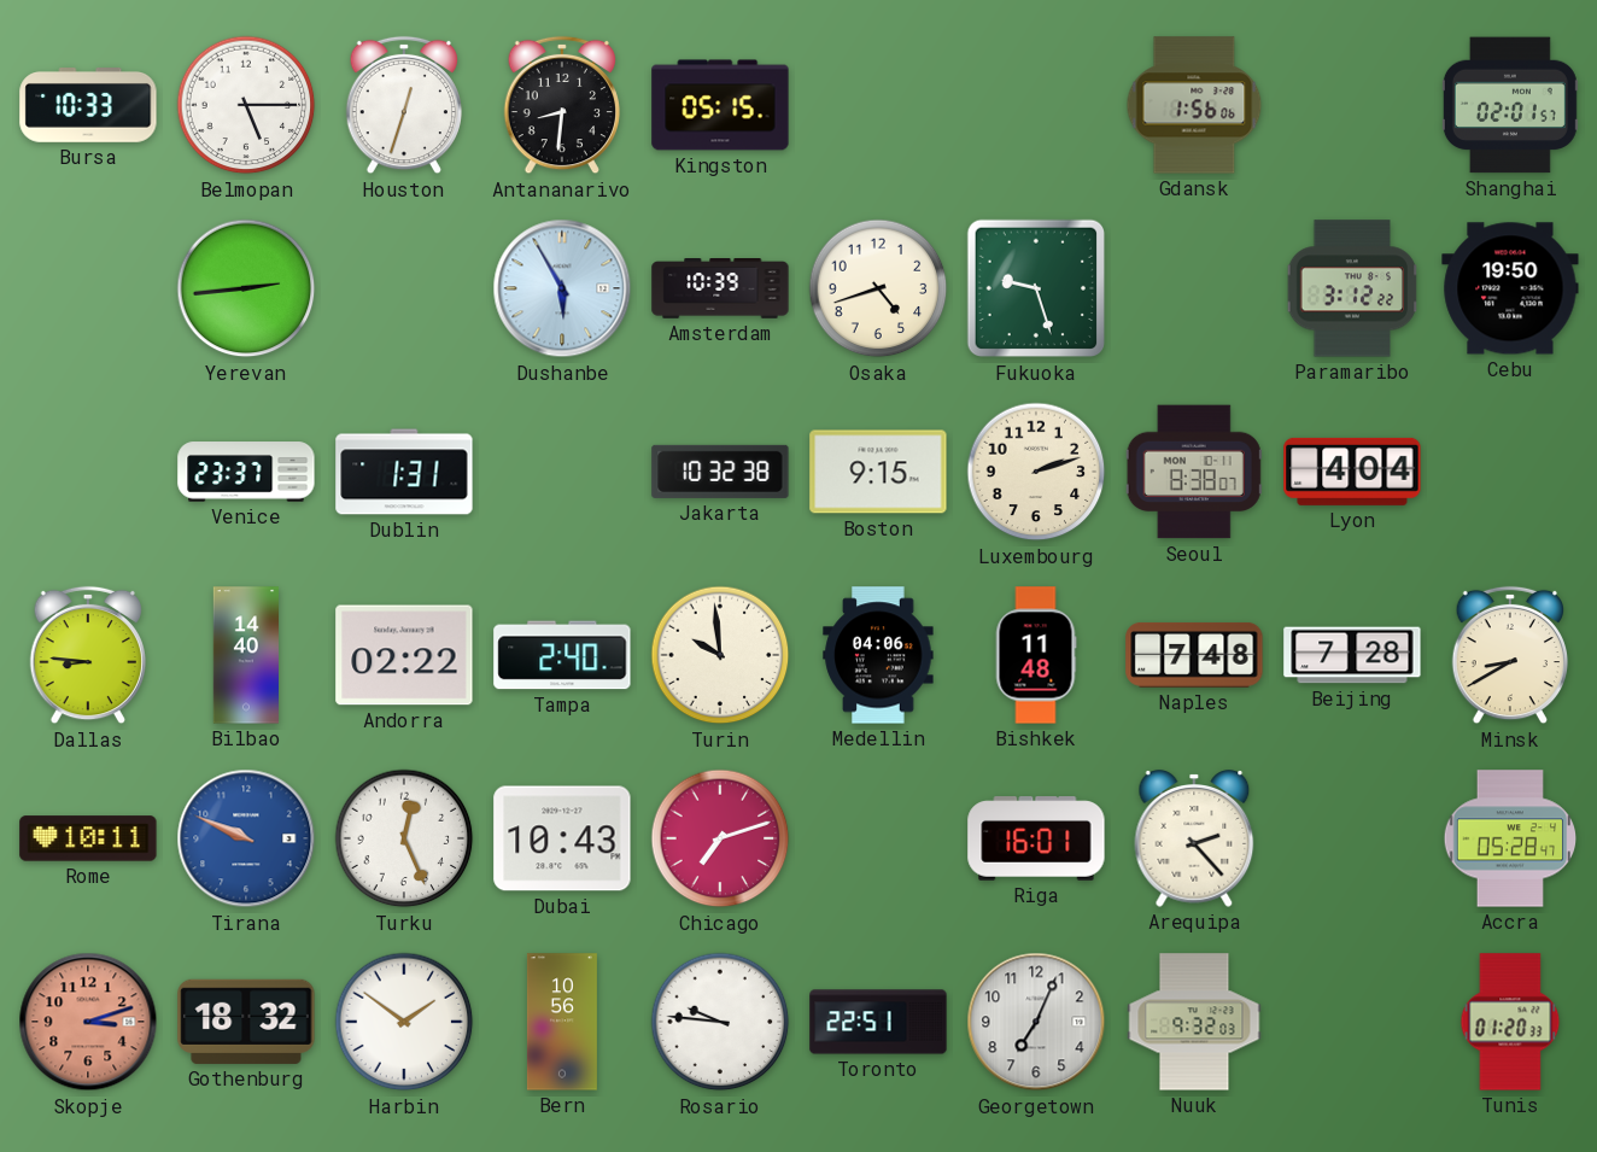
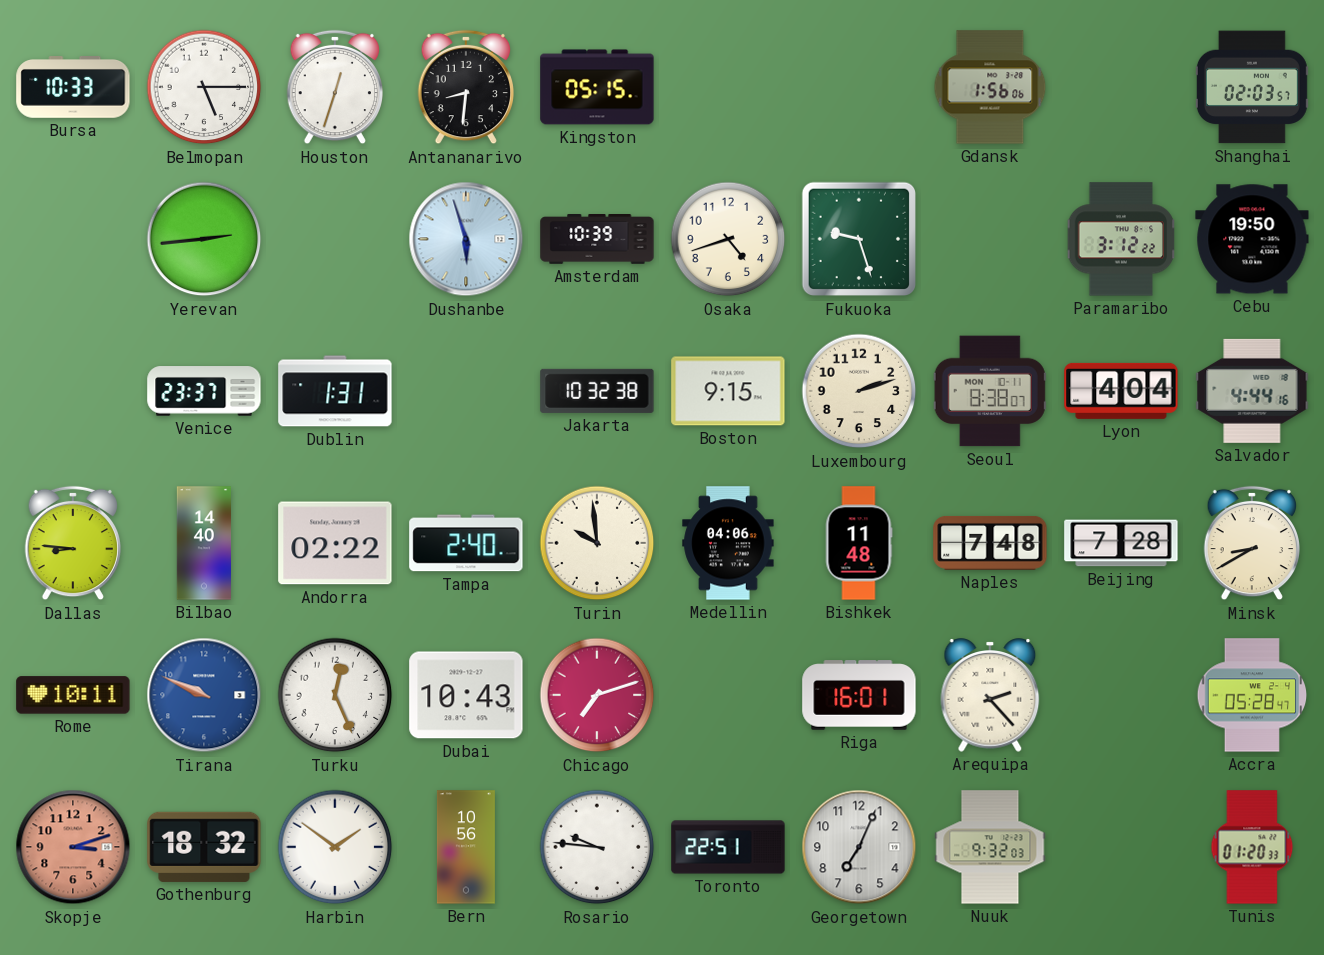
Shanghai: 02:01 -> 02:03
Dushanbe: 5:55 -> 5:57
Salvador: none -> 4:44
